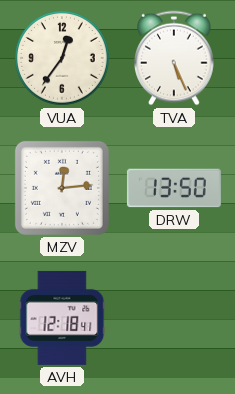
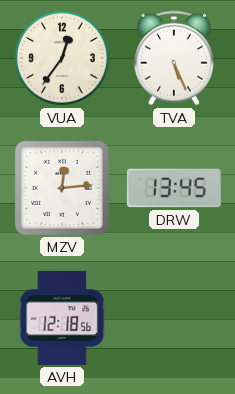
DRW: 13:50 -> 13:45
AVH: 12:18:41 -> 12:18:56
